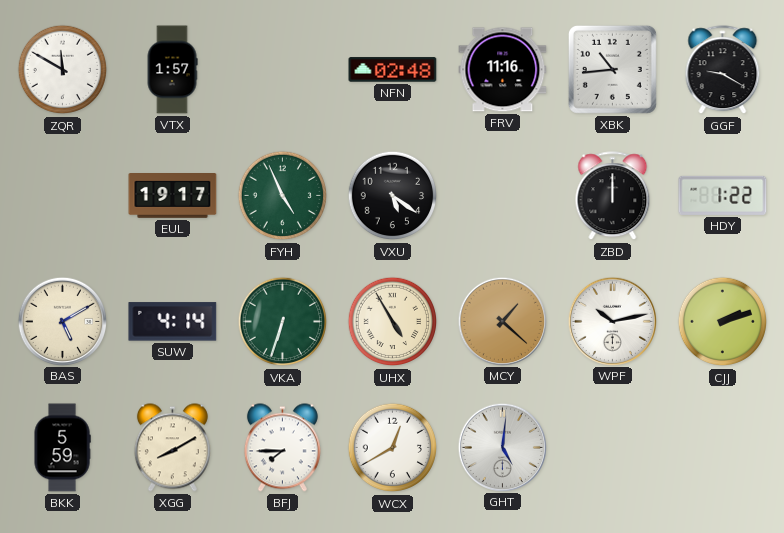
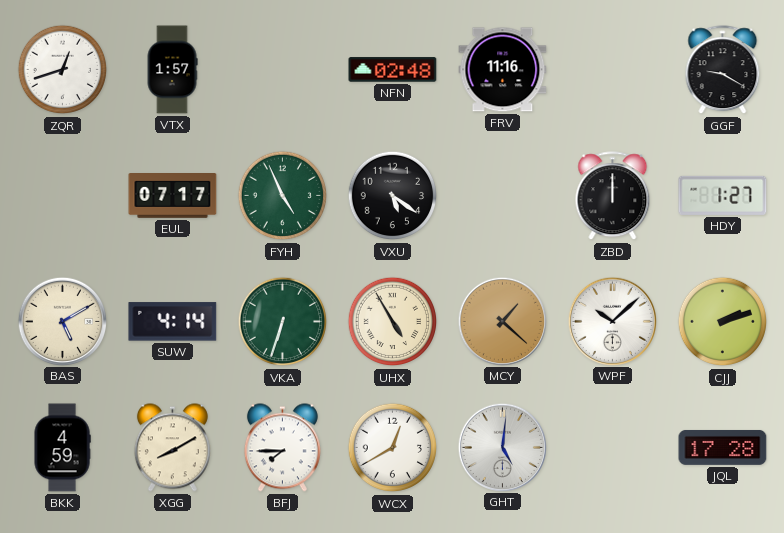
ZQR: 11:50 -> 12:42
XBK: 10:44 -> none
EUL: 19:17 -> 07:17
HDY: 1:22 -> 1:27
WPF: 10:13 -> 10:08
BKK: 5:59 -> 4:59
JQL: none -> 17:28
